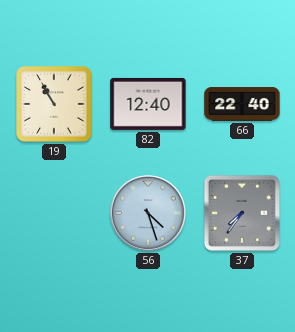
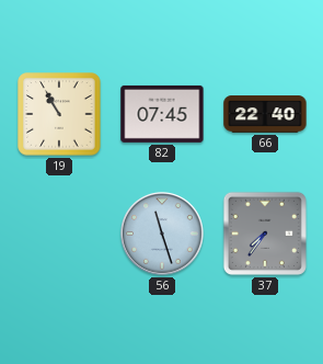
82: 12:40 -> 07:45
56: 4:27 -> 11:27
